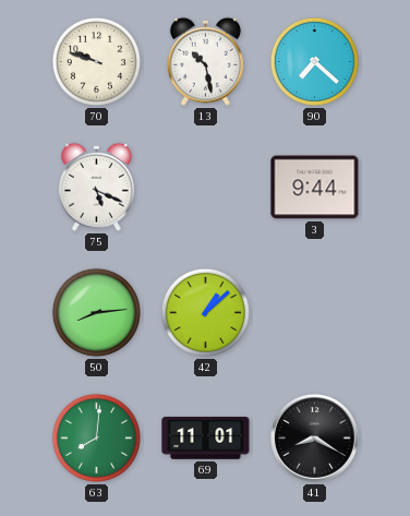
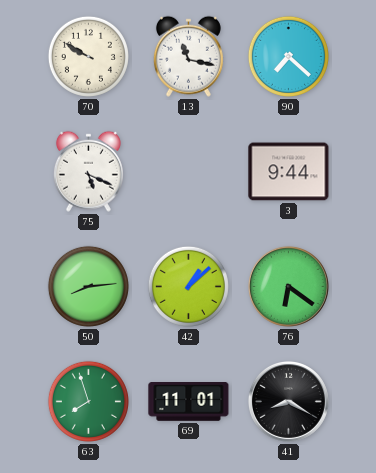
70: 9:48 -> 9:50
13: 10:28 -> 11:17
76: none -> 6:21
63: 8:01 -> 7:57
